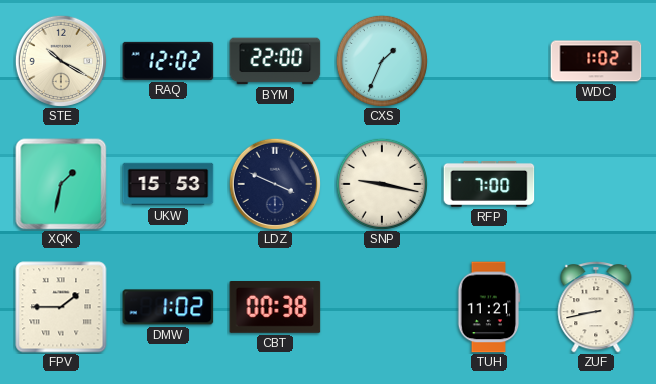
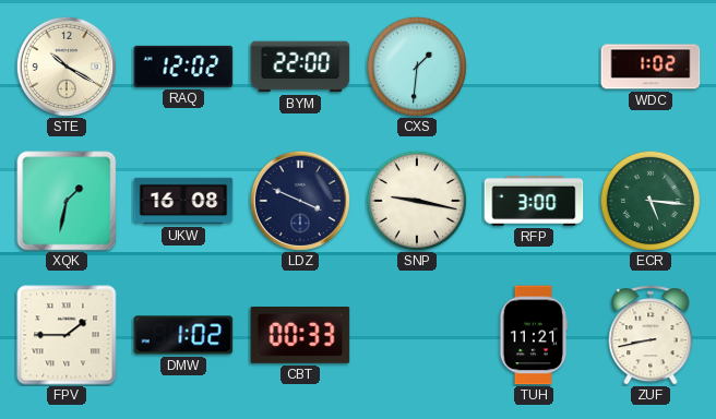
CXS: 1:34 -> 1:31
UKW: 15:53 -> 16:08
RFP: 7:00 -> 3:00
ECR: none -> 5:16
CBT: 00:38 -> 00:33
